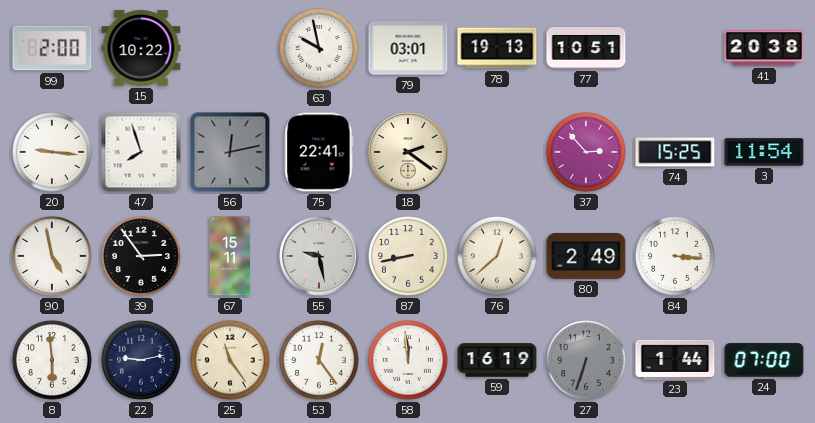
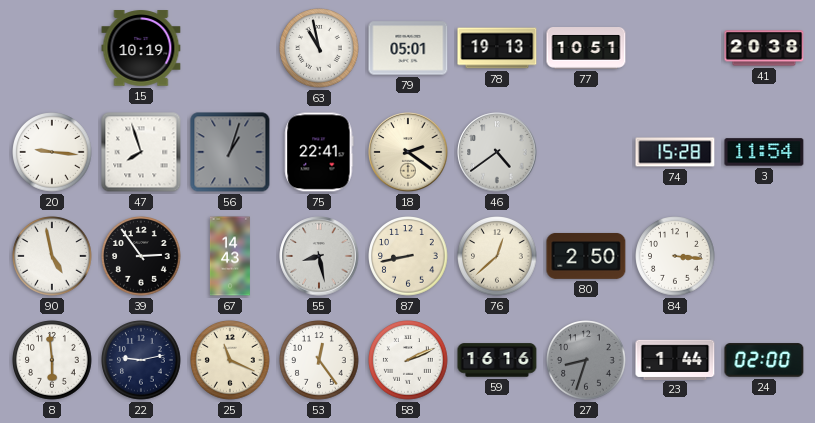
99: 2:00 -> none
15: 10:22 -> 10:19
63: 9:58 -> 10:58
79: 03:01 -> 05:01
56: 12:13 -> 1:03
46: none -> 4:39
37: 2:53 -> none
74: 15:25 -> 15:28
67: 15:11 -> 14:43
55: 9:28 -> 8:28
80: 2:49 -> 2:50
25: 11:24 -> 11:19
58: 11:59 -> 2:11
59: 16:19 -> 16:16
27: 6:33 -> 8:33
24: 07:00 -> 02:00
